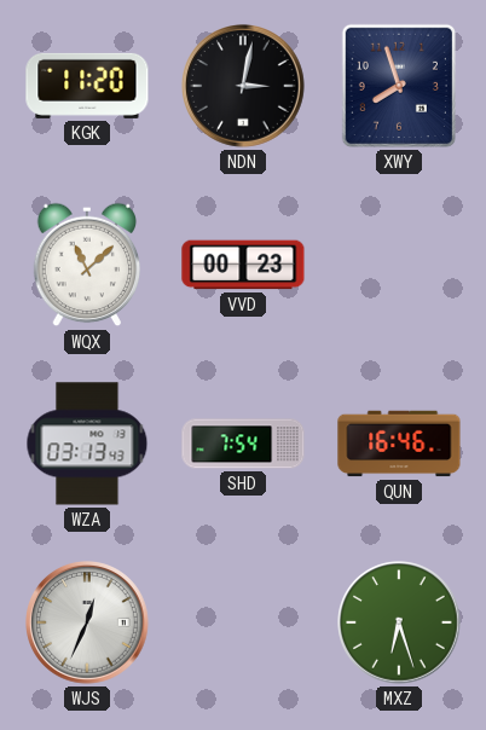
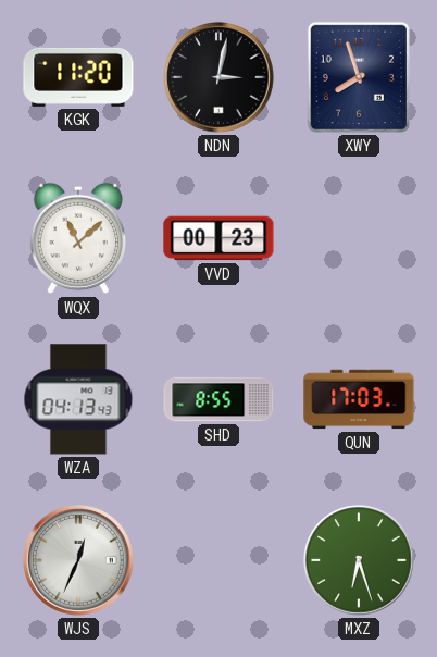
WZA: 03:13 -> 04:13
SHD: 7:54 -> 8:55
QUN: 16:46 -> 17:03
